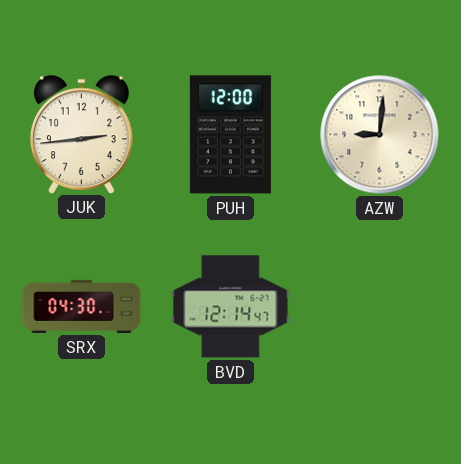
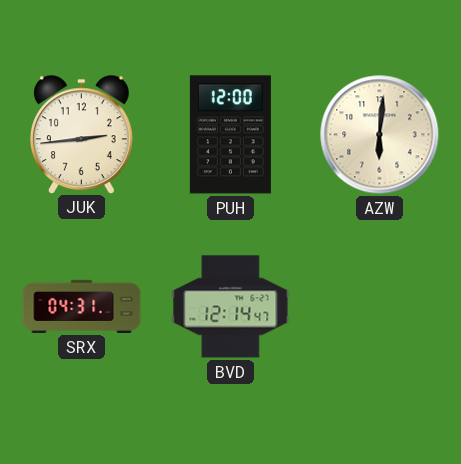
AZW: 9:01 -> 6:01
SRX: 04:30 -> 04:31
